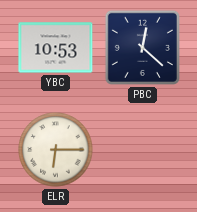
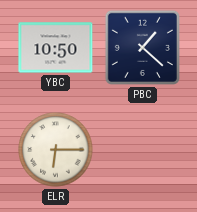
YBC: 10:53 -> 10:50
PBC: 12:22 -> 1:22
